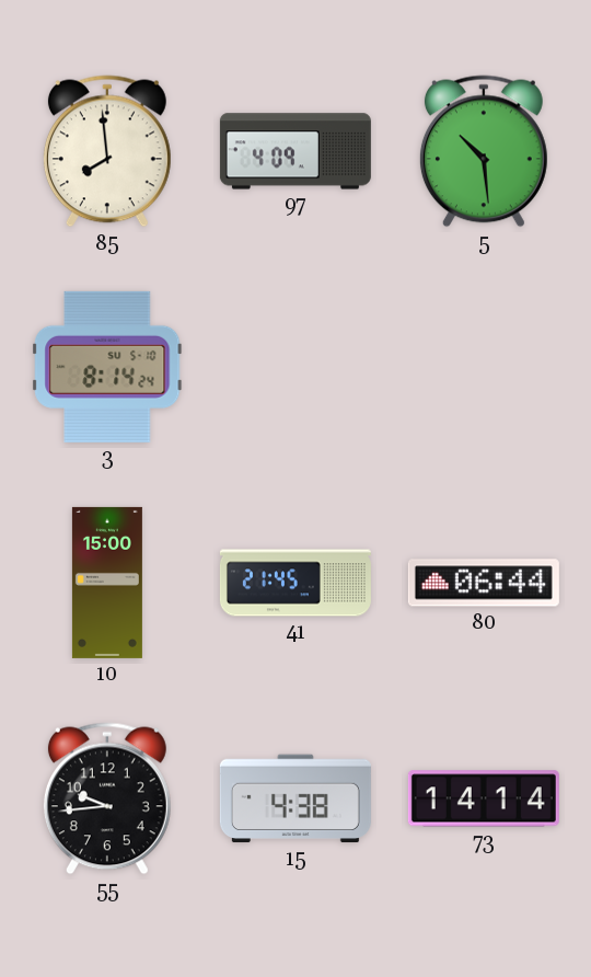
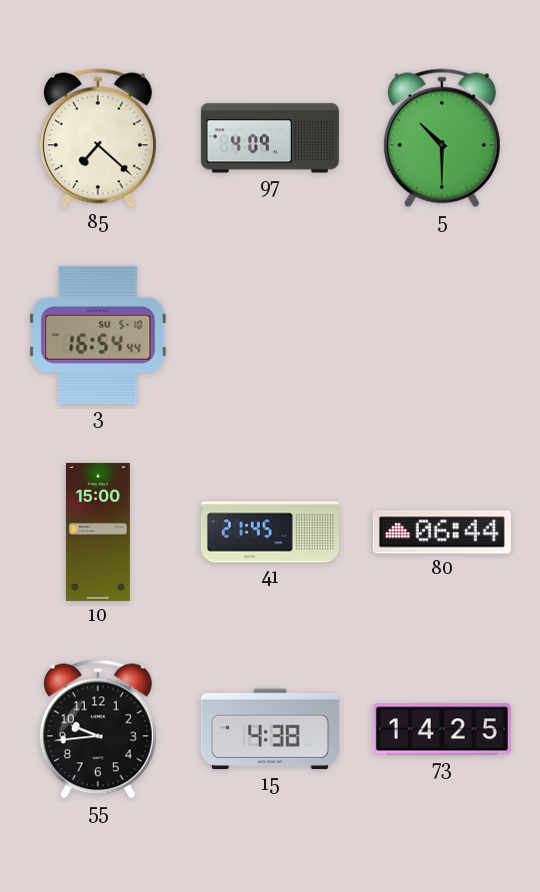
85: 7:59 -> 7:22
5: 10:29 -> 10:30
3: 8:14 -> 16:54
73: 14:14 -> 14:25
